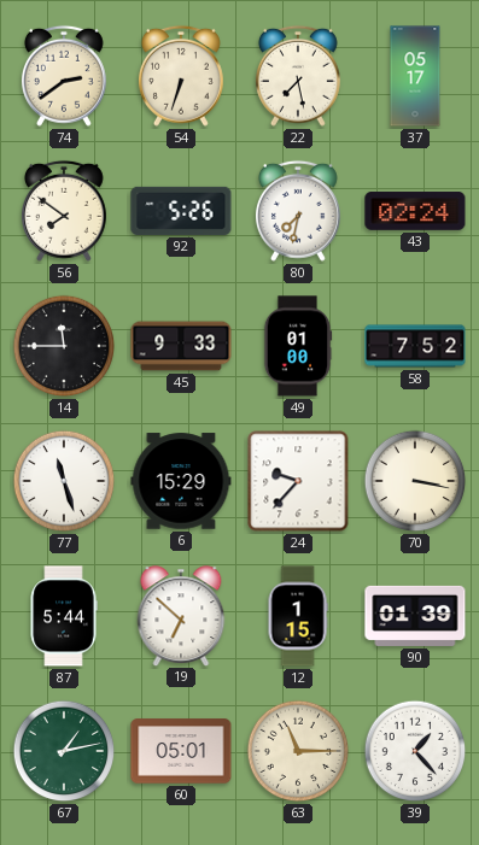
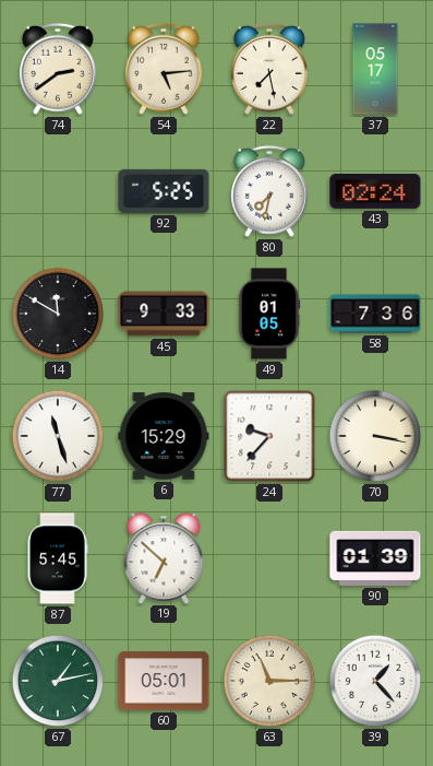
54: 6:33 -> 5:14
56: 7:51 -> none
92: 5:26 -> 5:25
14: 11:45 -> 11:50
49: 01:00 -> 01:05
58: 7:52 -> 7:36
87: 5:44 -> 5:45
12: 1:15 -> none
